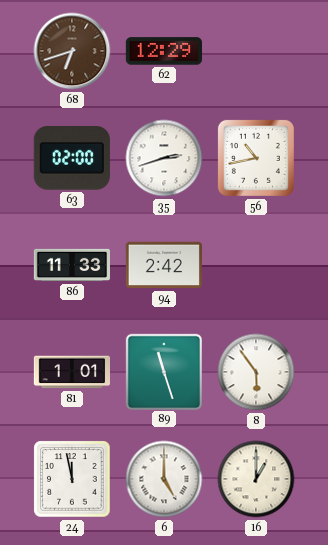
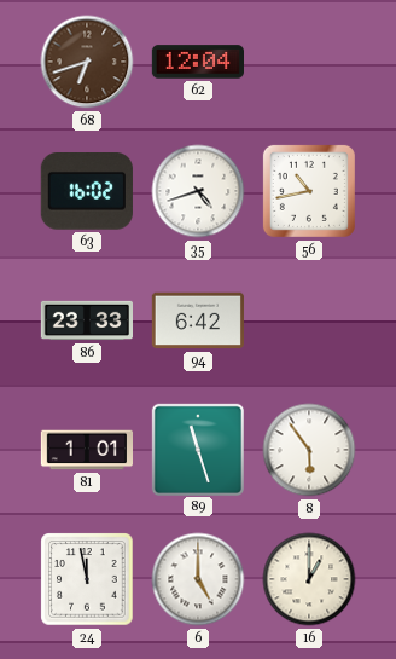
62: 12:29 -> 12:04
63: 02:00 -> 16:02
35: 2:42 -> 4:42
86: 11:33 -> 23:33
94: 2:42 -> 6:42
